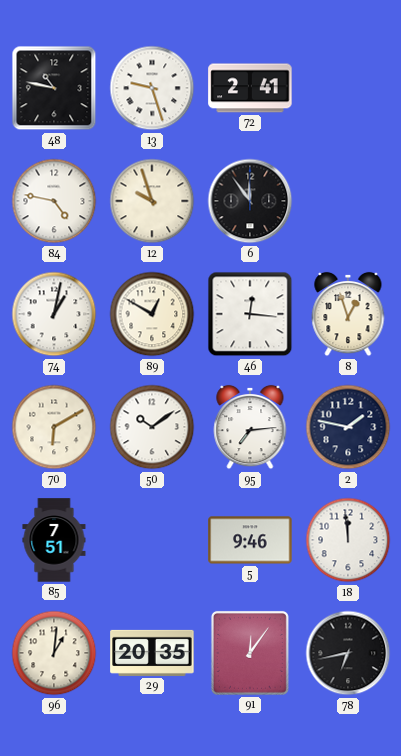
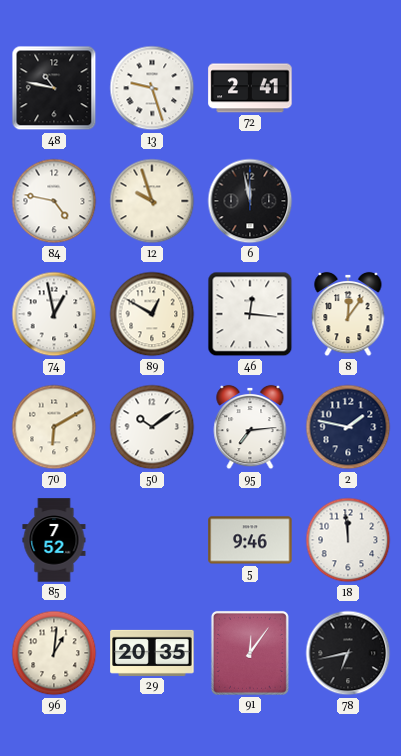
6: 11:54 -> 11:58
74: 1:02 -> 12:58
8: 12:57 -> 12:06
85: 7:51 -> 7:52
